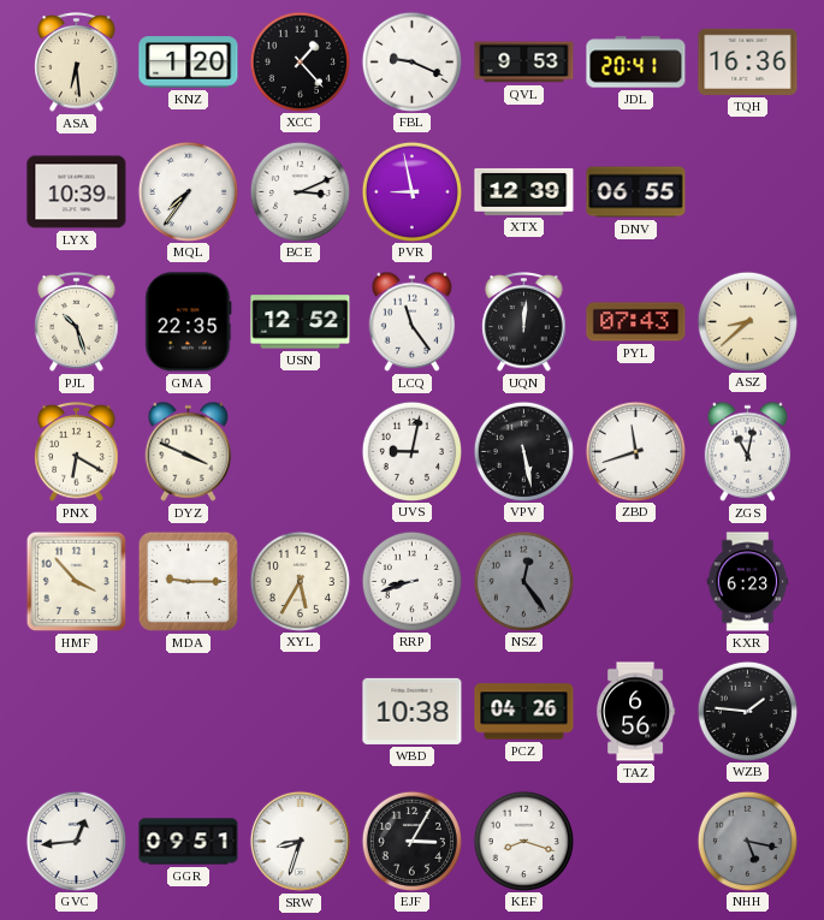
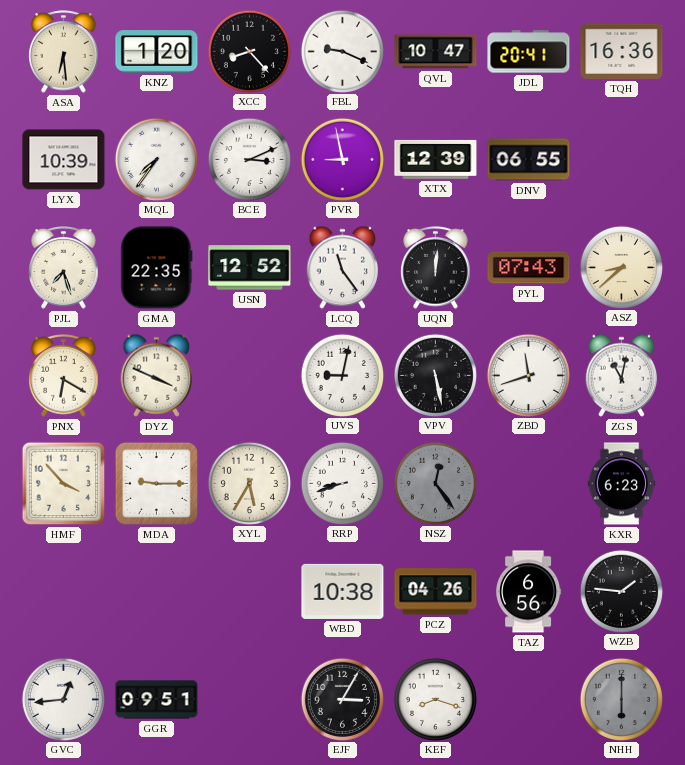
XCC: 1:23 -> 8:23
QVL: 9:53 -> 10:47
PJL: 10:27 -> 7:27
SRW: 8:33 -> none
NHH: 5:17 -> 6:00
